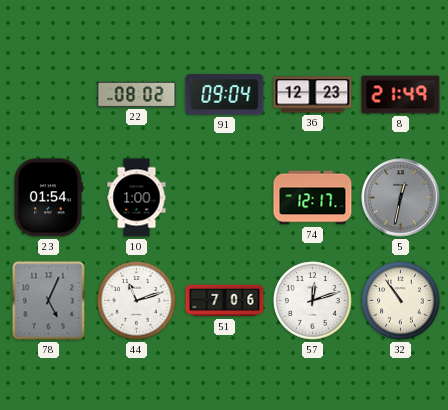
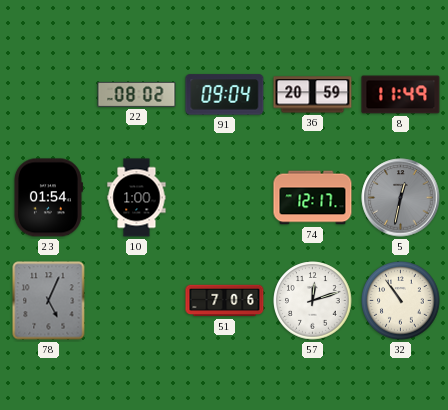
36: 12:23 -> 20:59
8: 21:49 -> 11:49
44: 11:12 -> none
